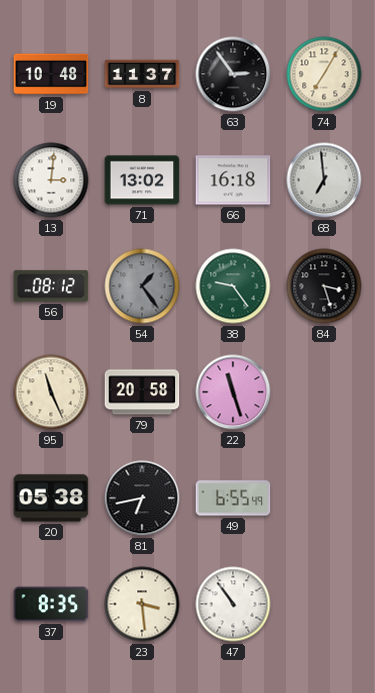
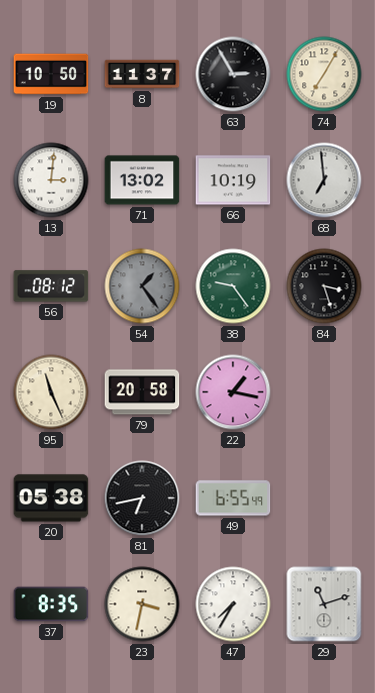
19: 10:48 -> 10:50
63: 2:54 -> 2:55
66: 16:18 -> 10:19
22: 11:27 -> 1:17
23: 3:29 -> 3:32
47: 10:54 -> 7:35
29: none -> 11:12
